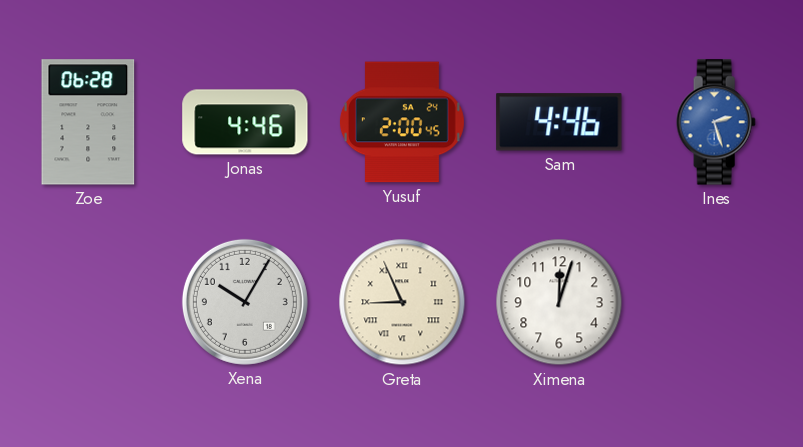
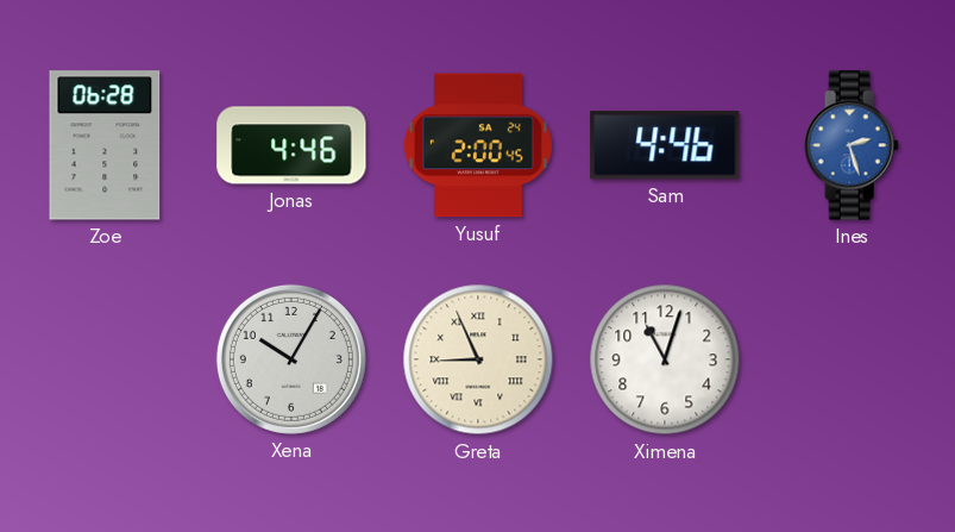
Ximena: 12:03 -> 11:03
